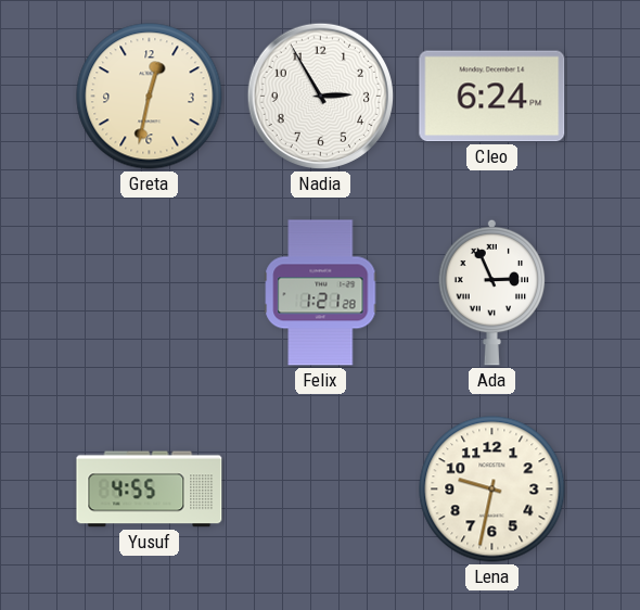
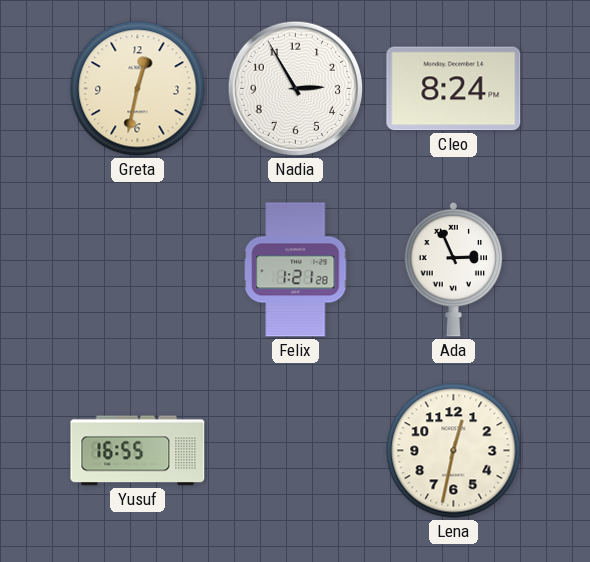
Cleo: 6:24 -> 8:24
Yusuf: 4:55 -> 16:55
Lena: 9:32 -> 12:32
